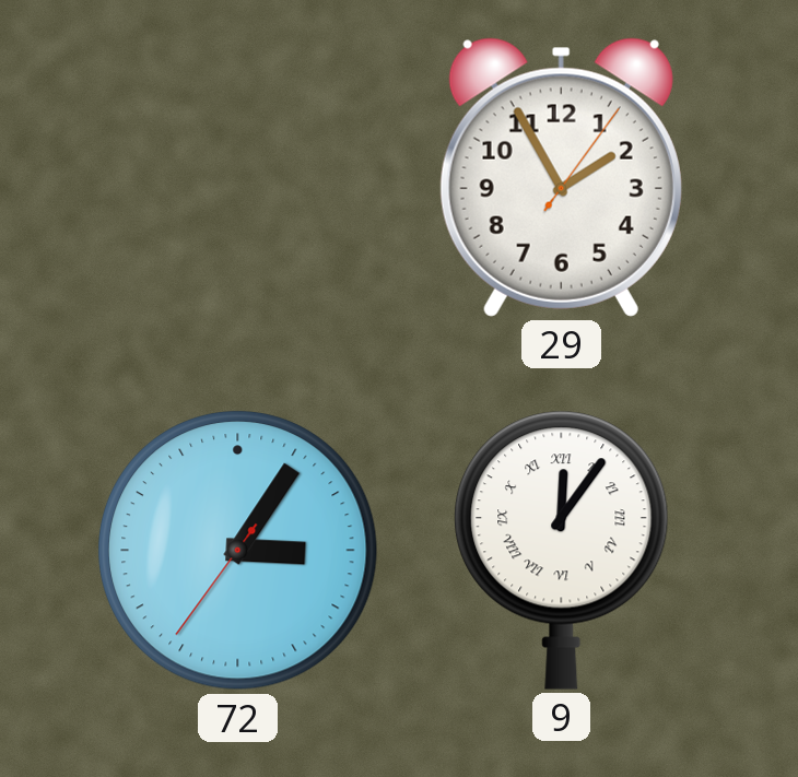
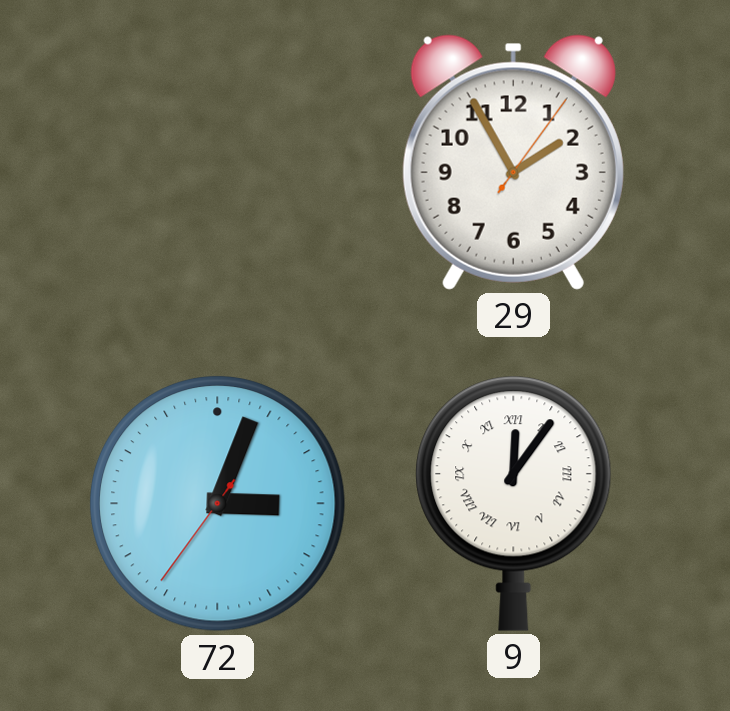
72: 3:05 -> 3:03
